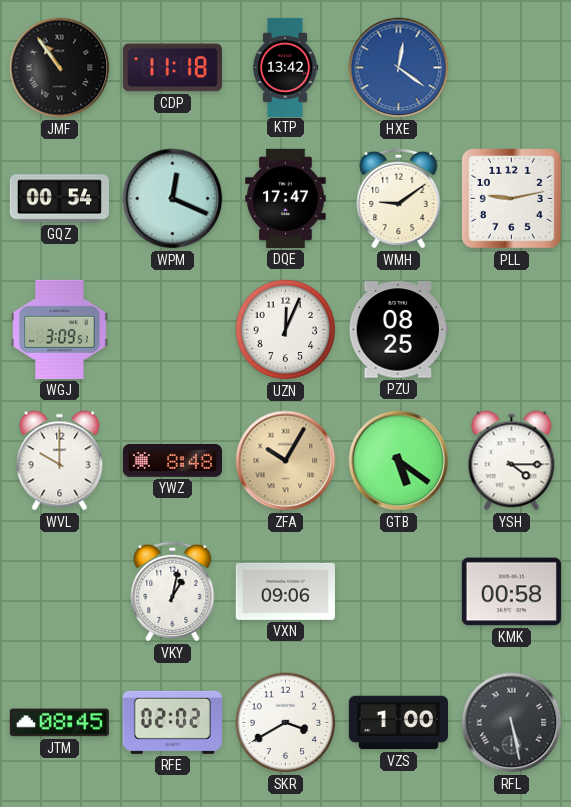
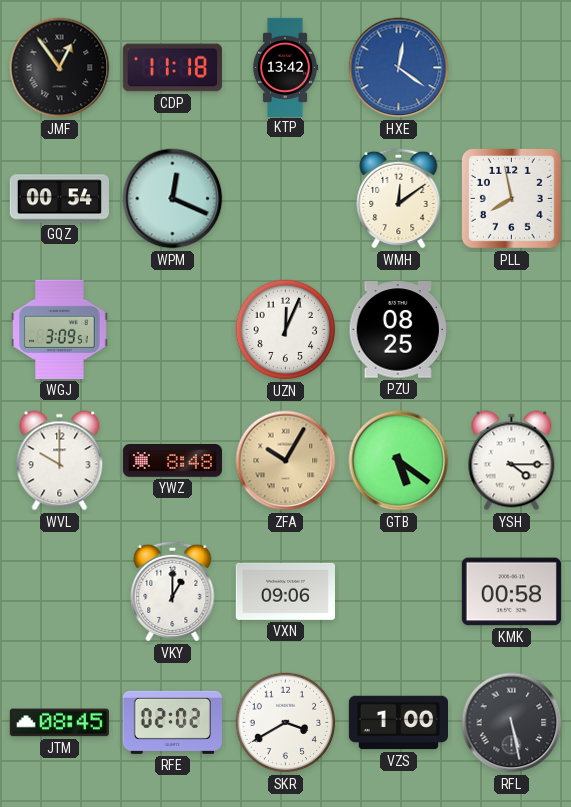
JMF: 10:54 -> 12:54
DQE: 17:47 -> none
WMH: 9:09 -> 12:09
PLL: 9:13 -> 7:58
VKY: 1:02 -> 1:00
